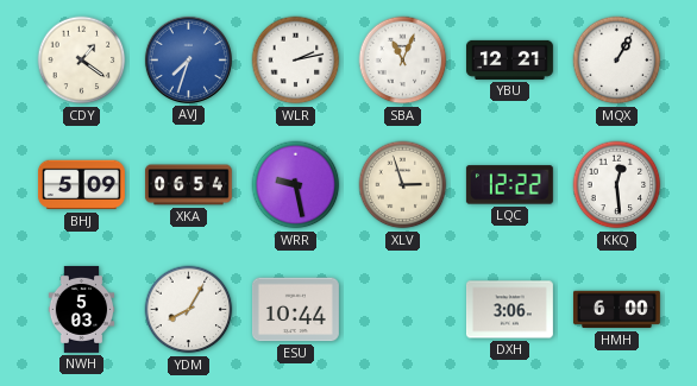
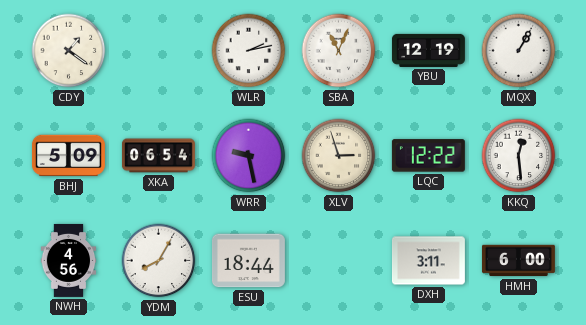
AVJ: 7:33 -> none
YBU: 12:21 -> 12:19
NWH: 5:03 -> 4:56
ESU: 10:44 -> 18:44
DXH: 3:06 -> 3:11
